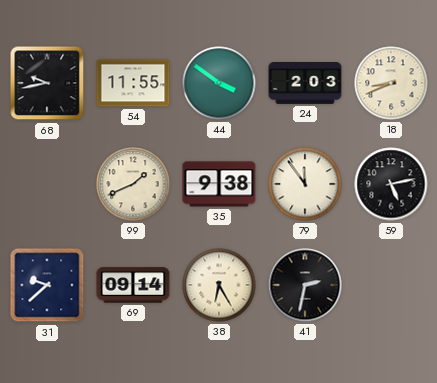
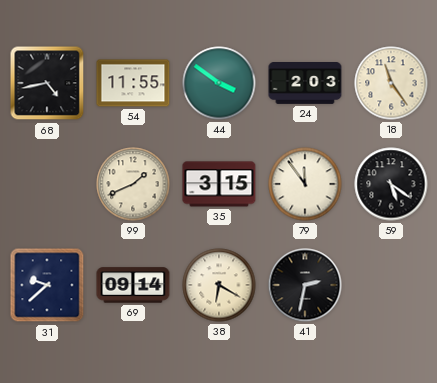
68: 9:43 -> 4:43
18: 8:41 -> 11:24
35: 9:38 -> 3:15
59: 5:13 -> 5:21
38: 6:25 -> 6:20
